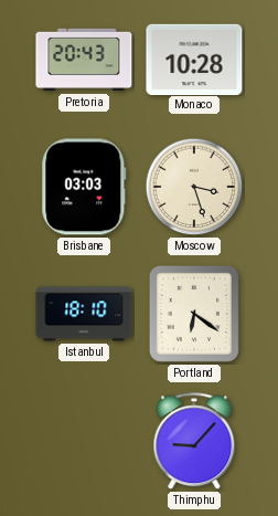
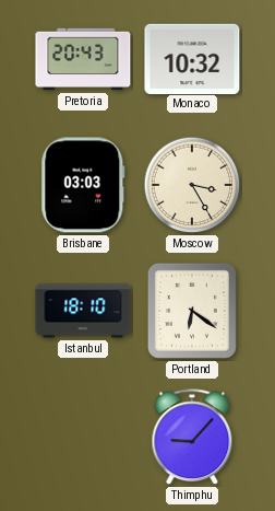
Monaco: 10:28 -> 10:32
Moscow: 3:27 -> 3:25
